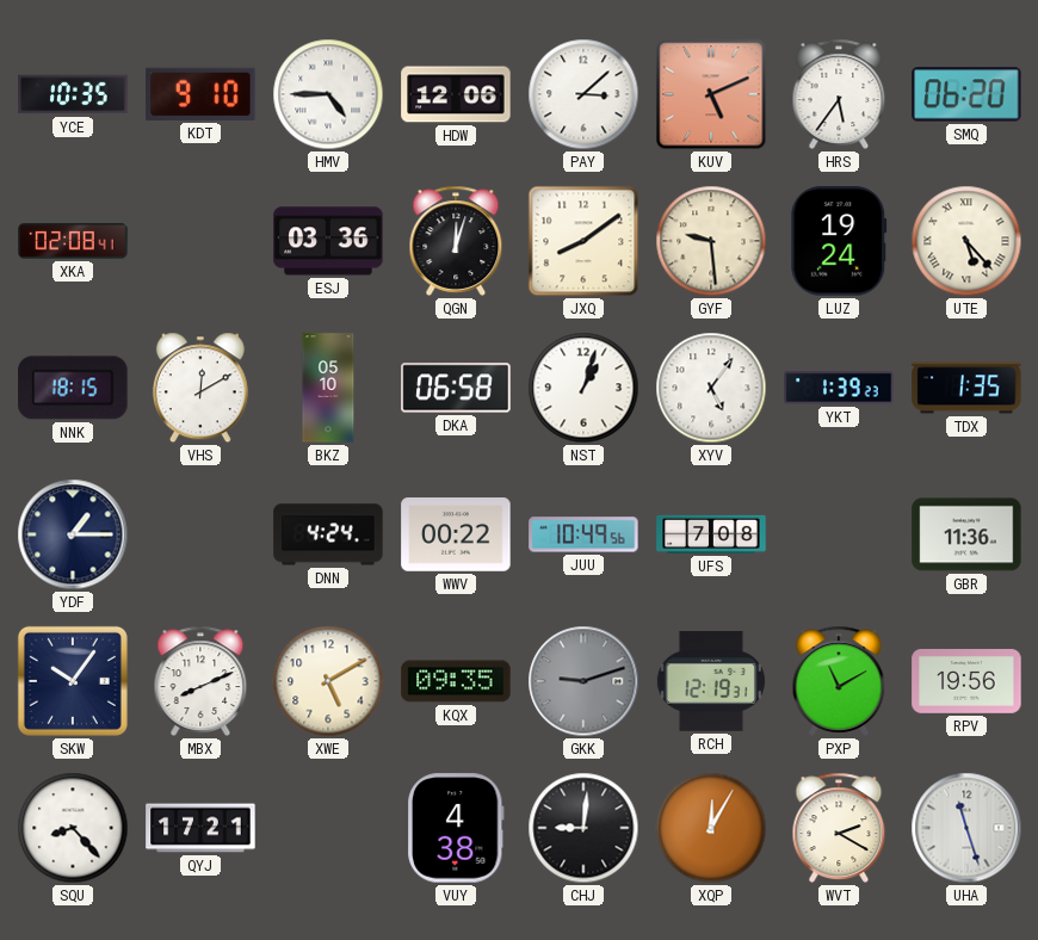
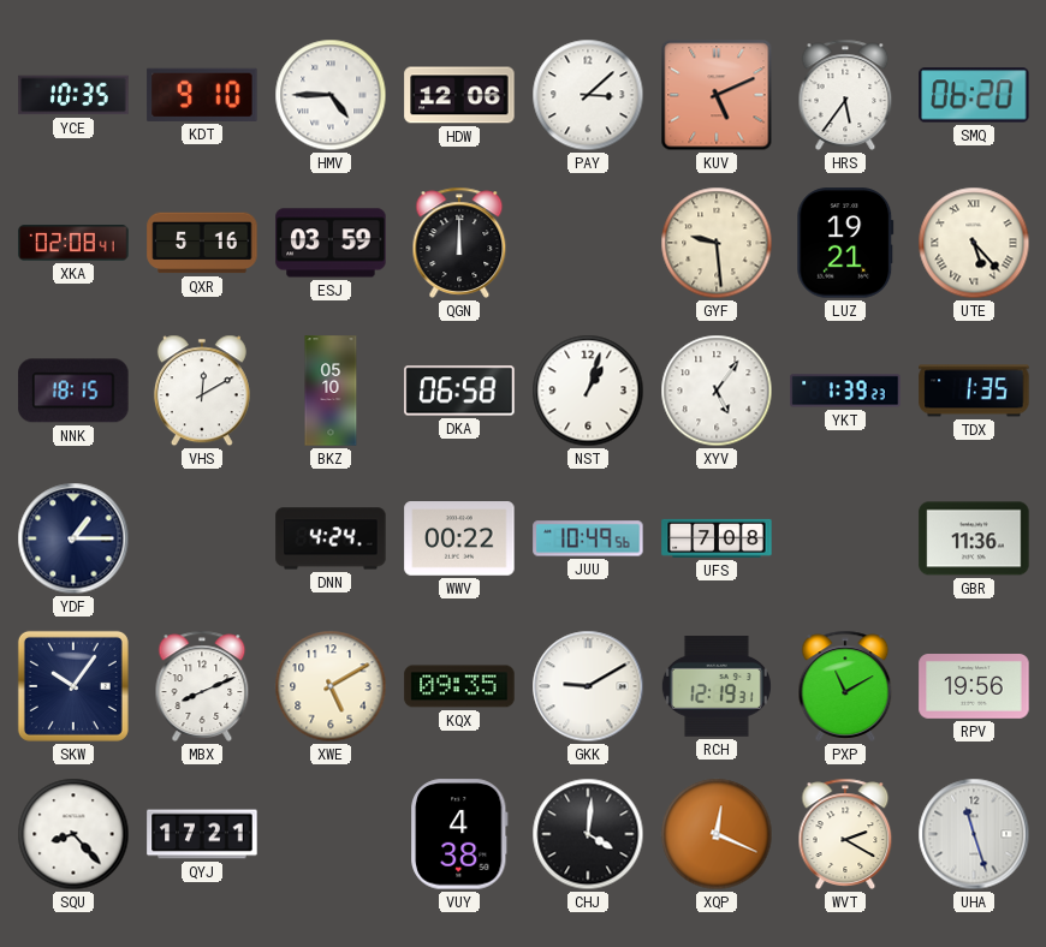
QXR: none -> 5:16
ESJ: 03:36 -> 03:59
QGN: 12:03 -> 12:00
JXQ: 8:09 -> none
LUZ: 19:24 -> 19:21
GKK: 9:12 -> 9:10
GKK dial: grey -> white
CHJ: 9:01 -> 4:01
XQP: 12:05 -> 12:19
